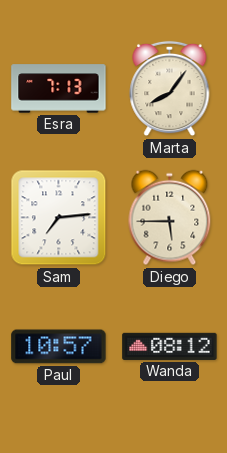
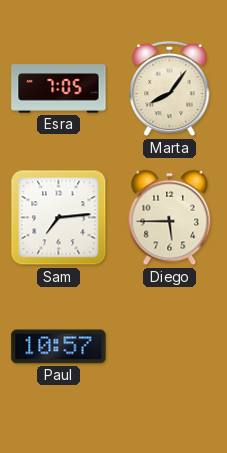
Esra: 7:13 -> 7:05
Wanda: 08:12 -> none
